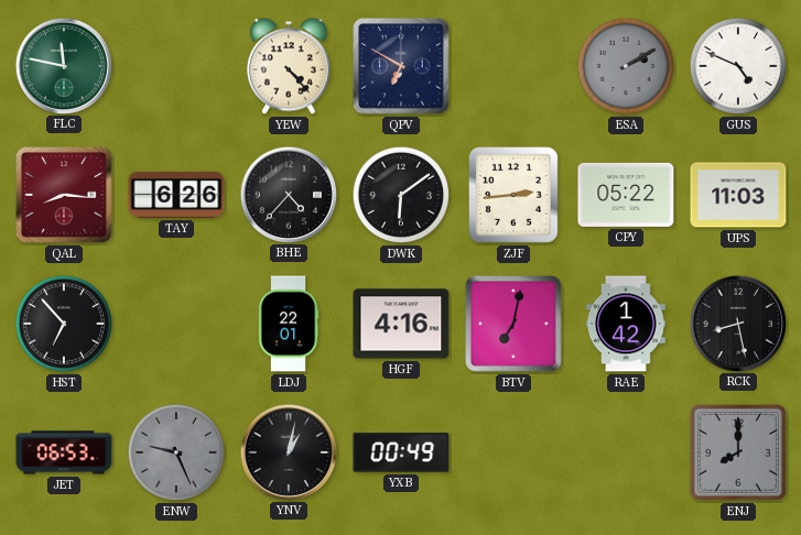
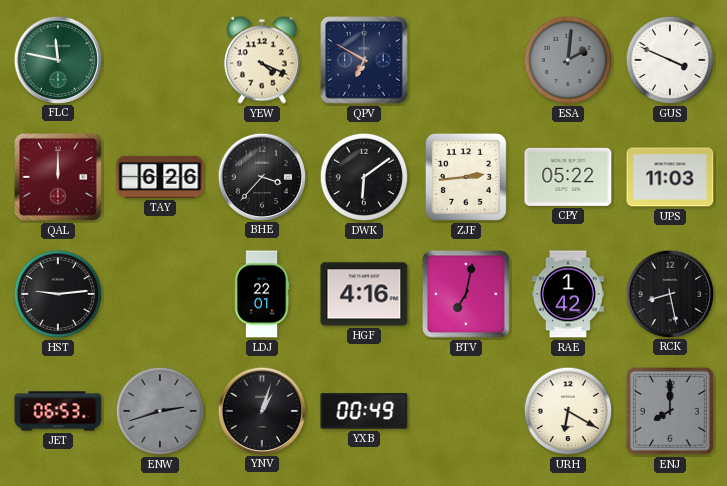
YEW: 4:23 -> 4:19
ESA: 2:10 -> 2:01
GUS: 4:49 -> 3:49
QAL: 8:16 -> 12:00
BHE: 4:37 -> 3:37
HST: 6:53 -> 9:14
ENW: 9:26 -> 2:42
YNV: 1:02 -> 1:03
URH: none -> 6:20
